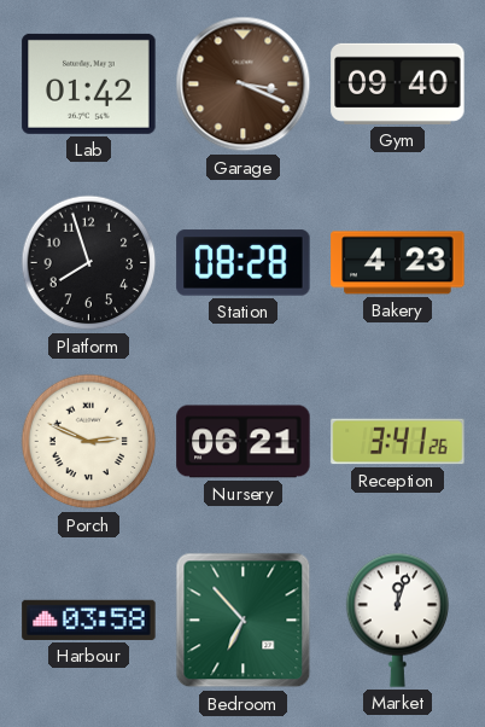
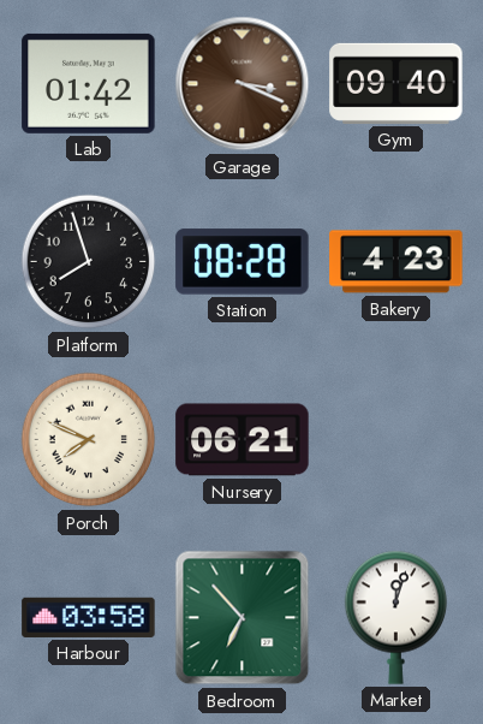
Porch: 2:49 -> 7:49
Reception: 3:41 -> none
